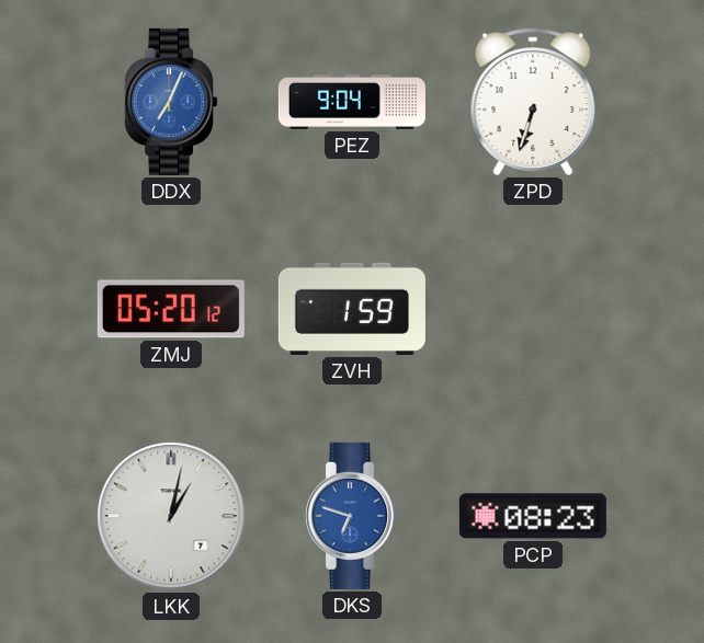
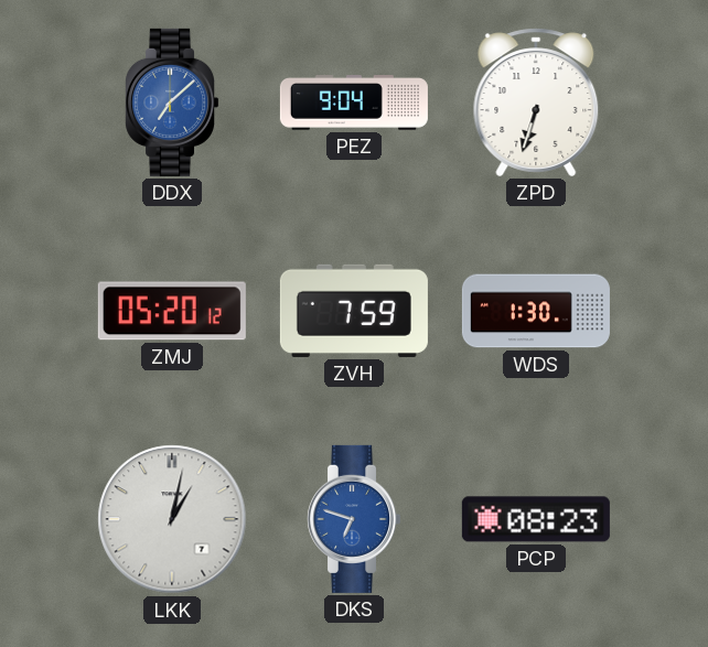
DDX: 7:04 -> 7:08
ZVH: 1:59 -> 7:59
WDS: none -> 1:30
